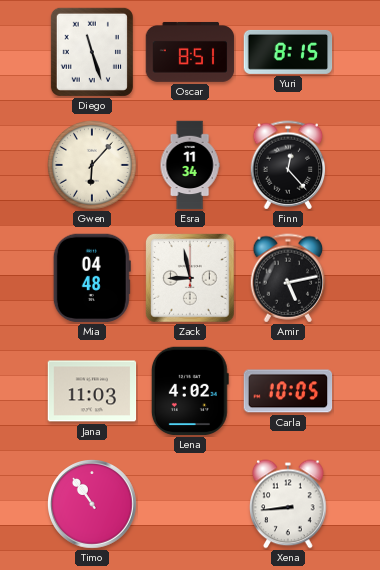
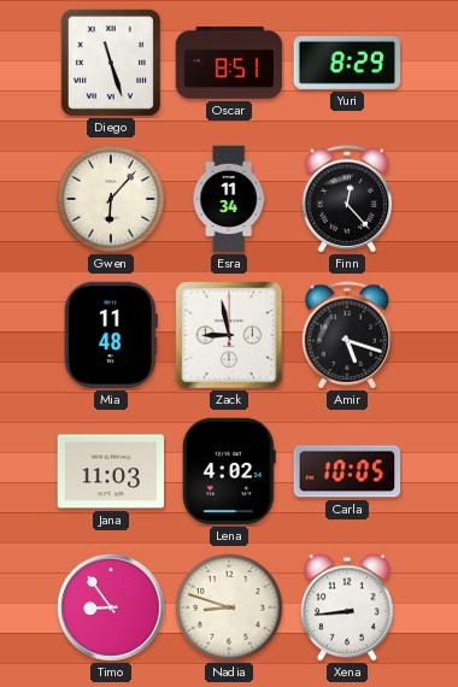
Yuri: 8:15 -> 8:29
Mia: 04:48 -> 11:48
Amir: 5:13 -> 5:18
Timo: 10:54 -> 8:54
Nadia: none -> 8:48
